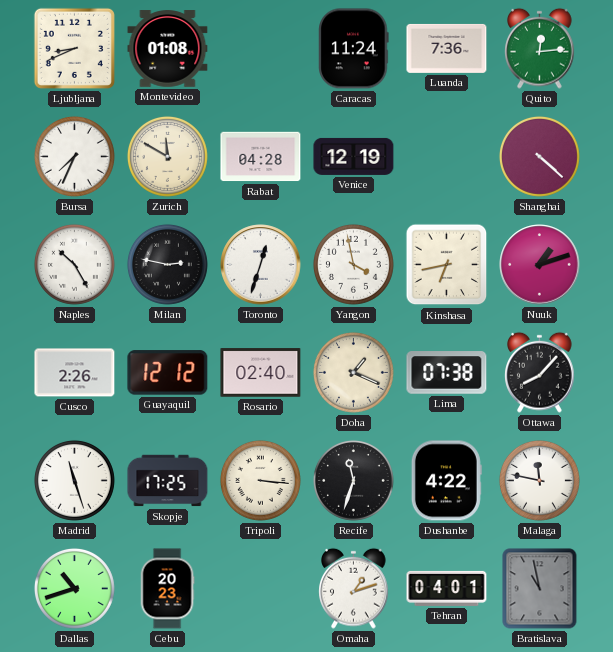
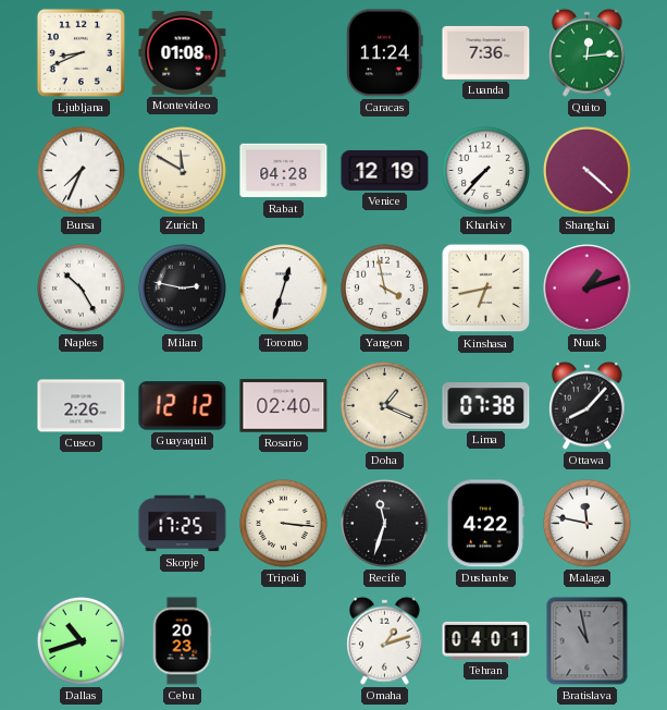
Kharkiv: none -> 7:37
Madrid: 11:27 -> none
